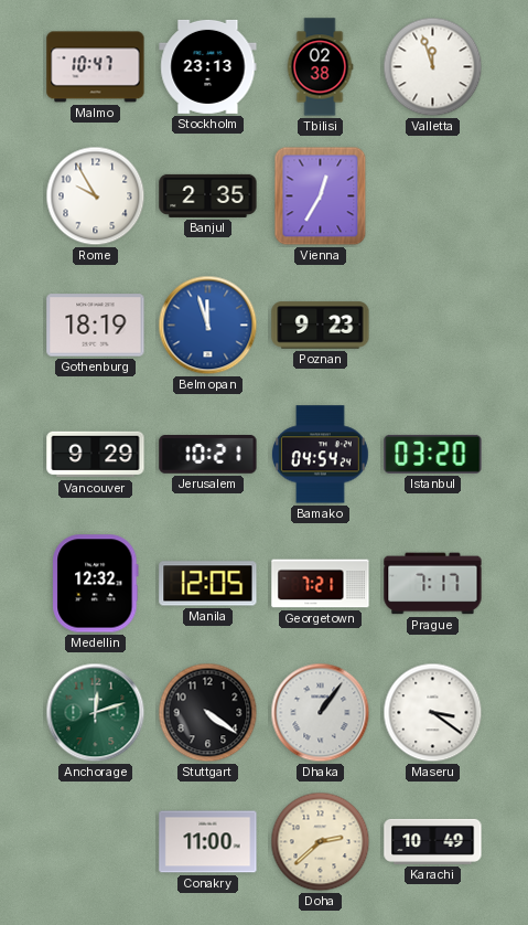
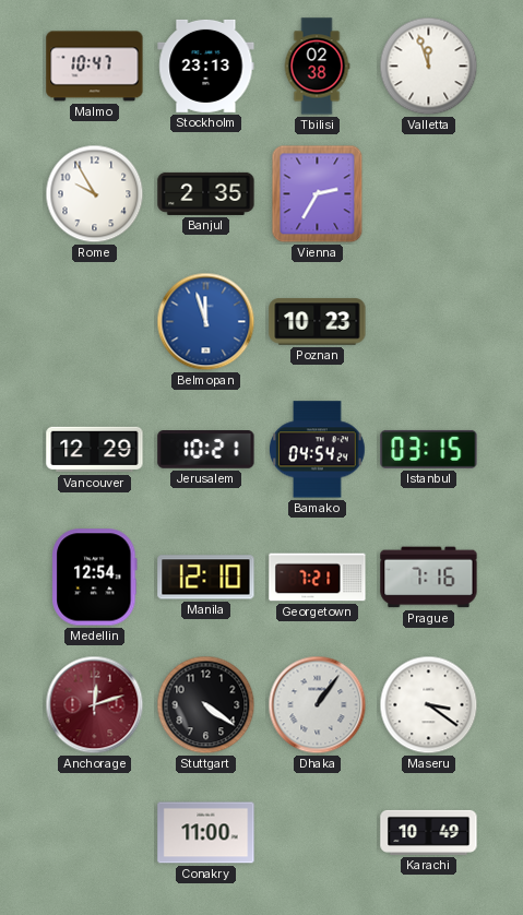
Vienna: 12:35 -> 2:35
Gothenburg: 18:19 -> none
Poznan: 9:23 -> 10:23
Vancouver: 9:29 -> 12:29
Istanbul: 03:20 -> 03:15
Medellin: 12:32 -> 12:54
Manila: 12:05 -> 12:10
Prague: 7:17 -> 7:16
Anchorage dial: green -> burgundy
Doha: 2:38 -> none
